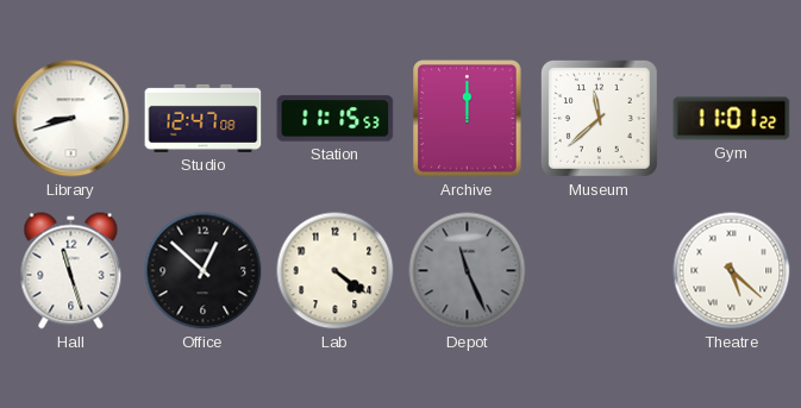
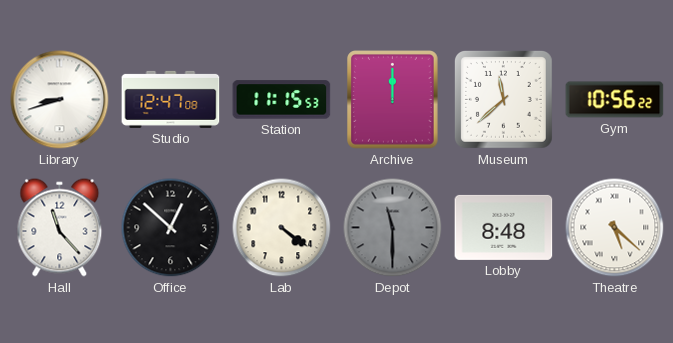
Gym: 11:01 -> 10:56
Hall: 11:27 -> 11:23
Depot: 11:26 -> 11:30
Lobby: none -> 8:48
